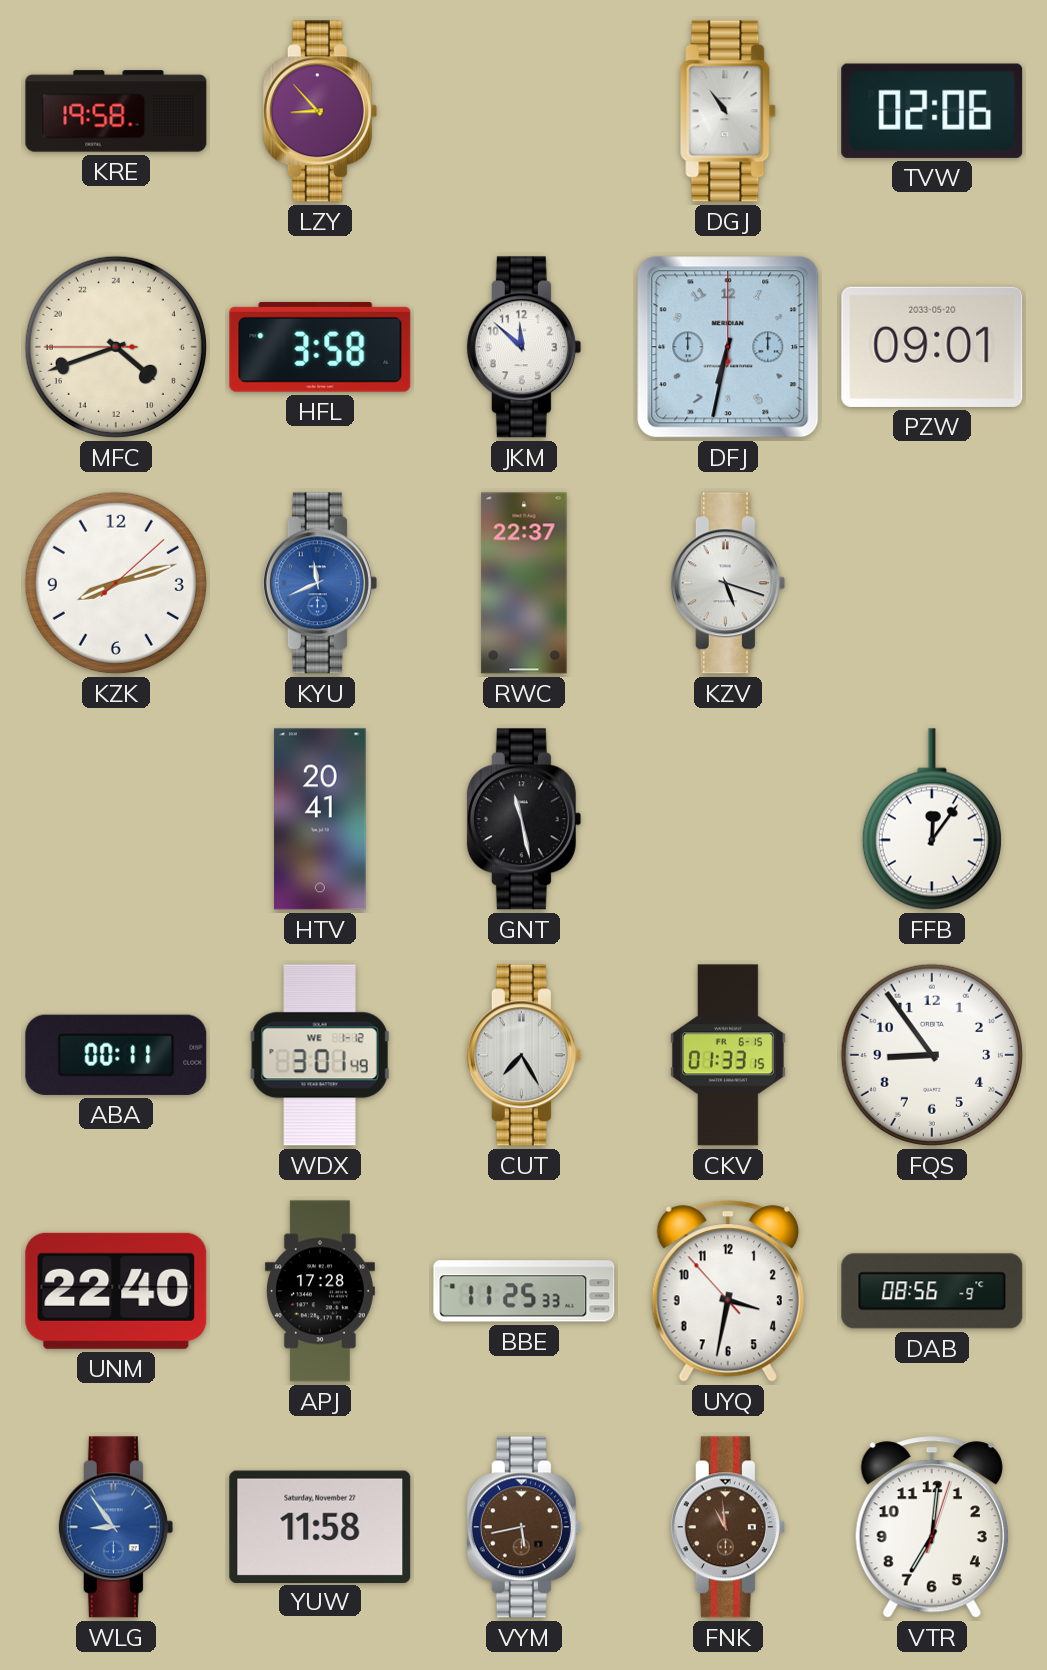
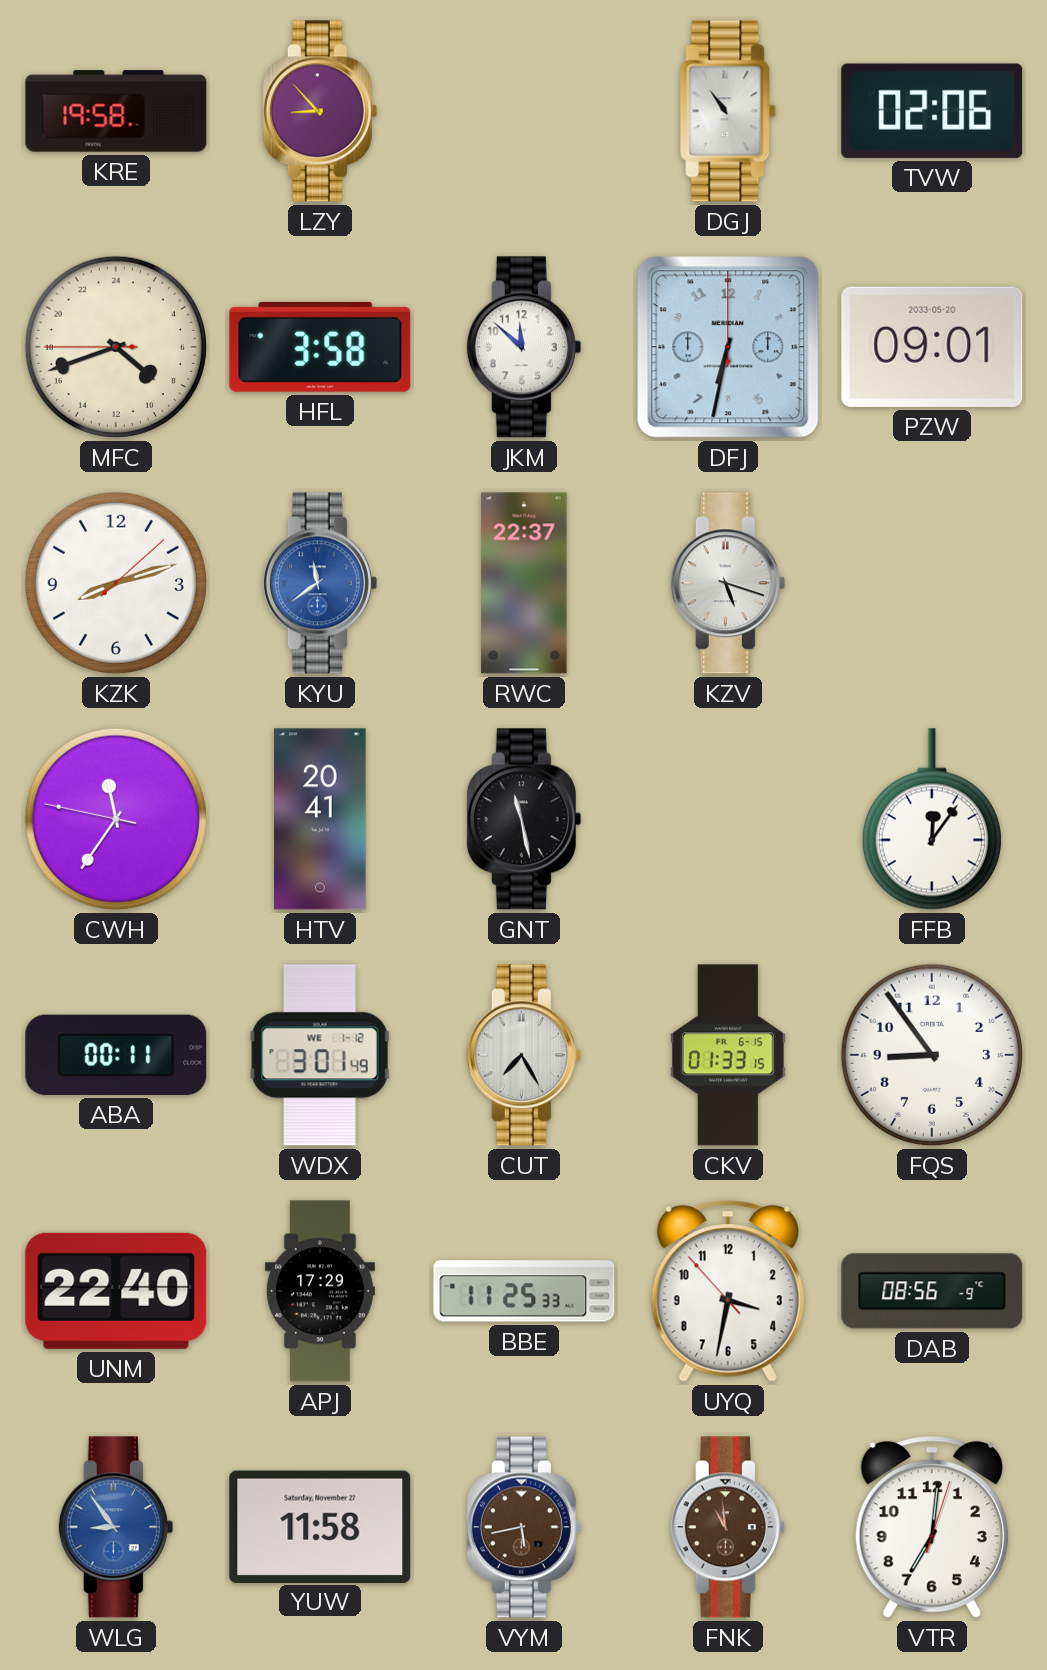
KYU: 11:41 -> 11:39
CWH: none -> 11:35
APJ: 17:28 -> 17:29
